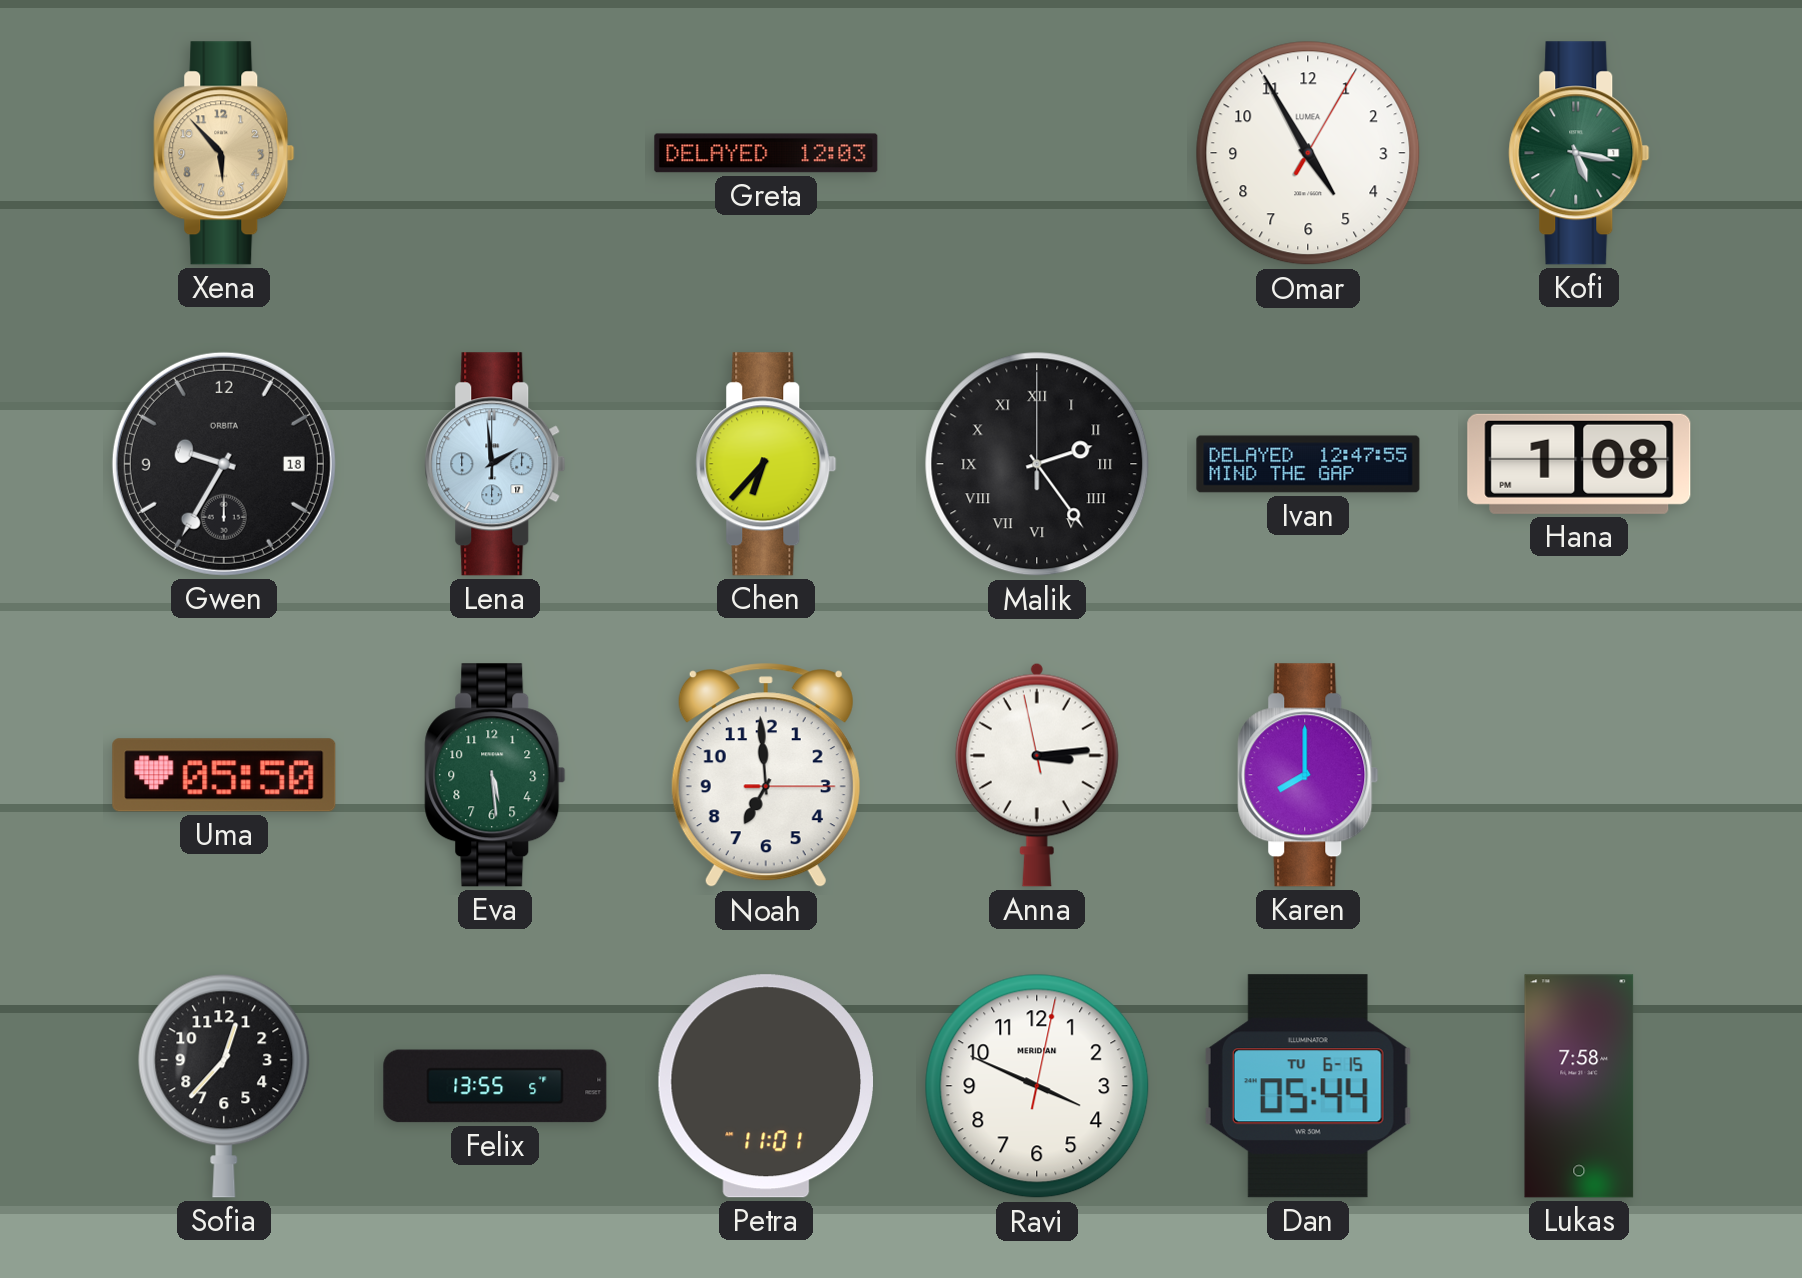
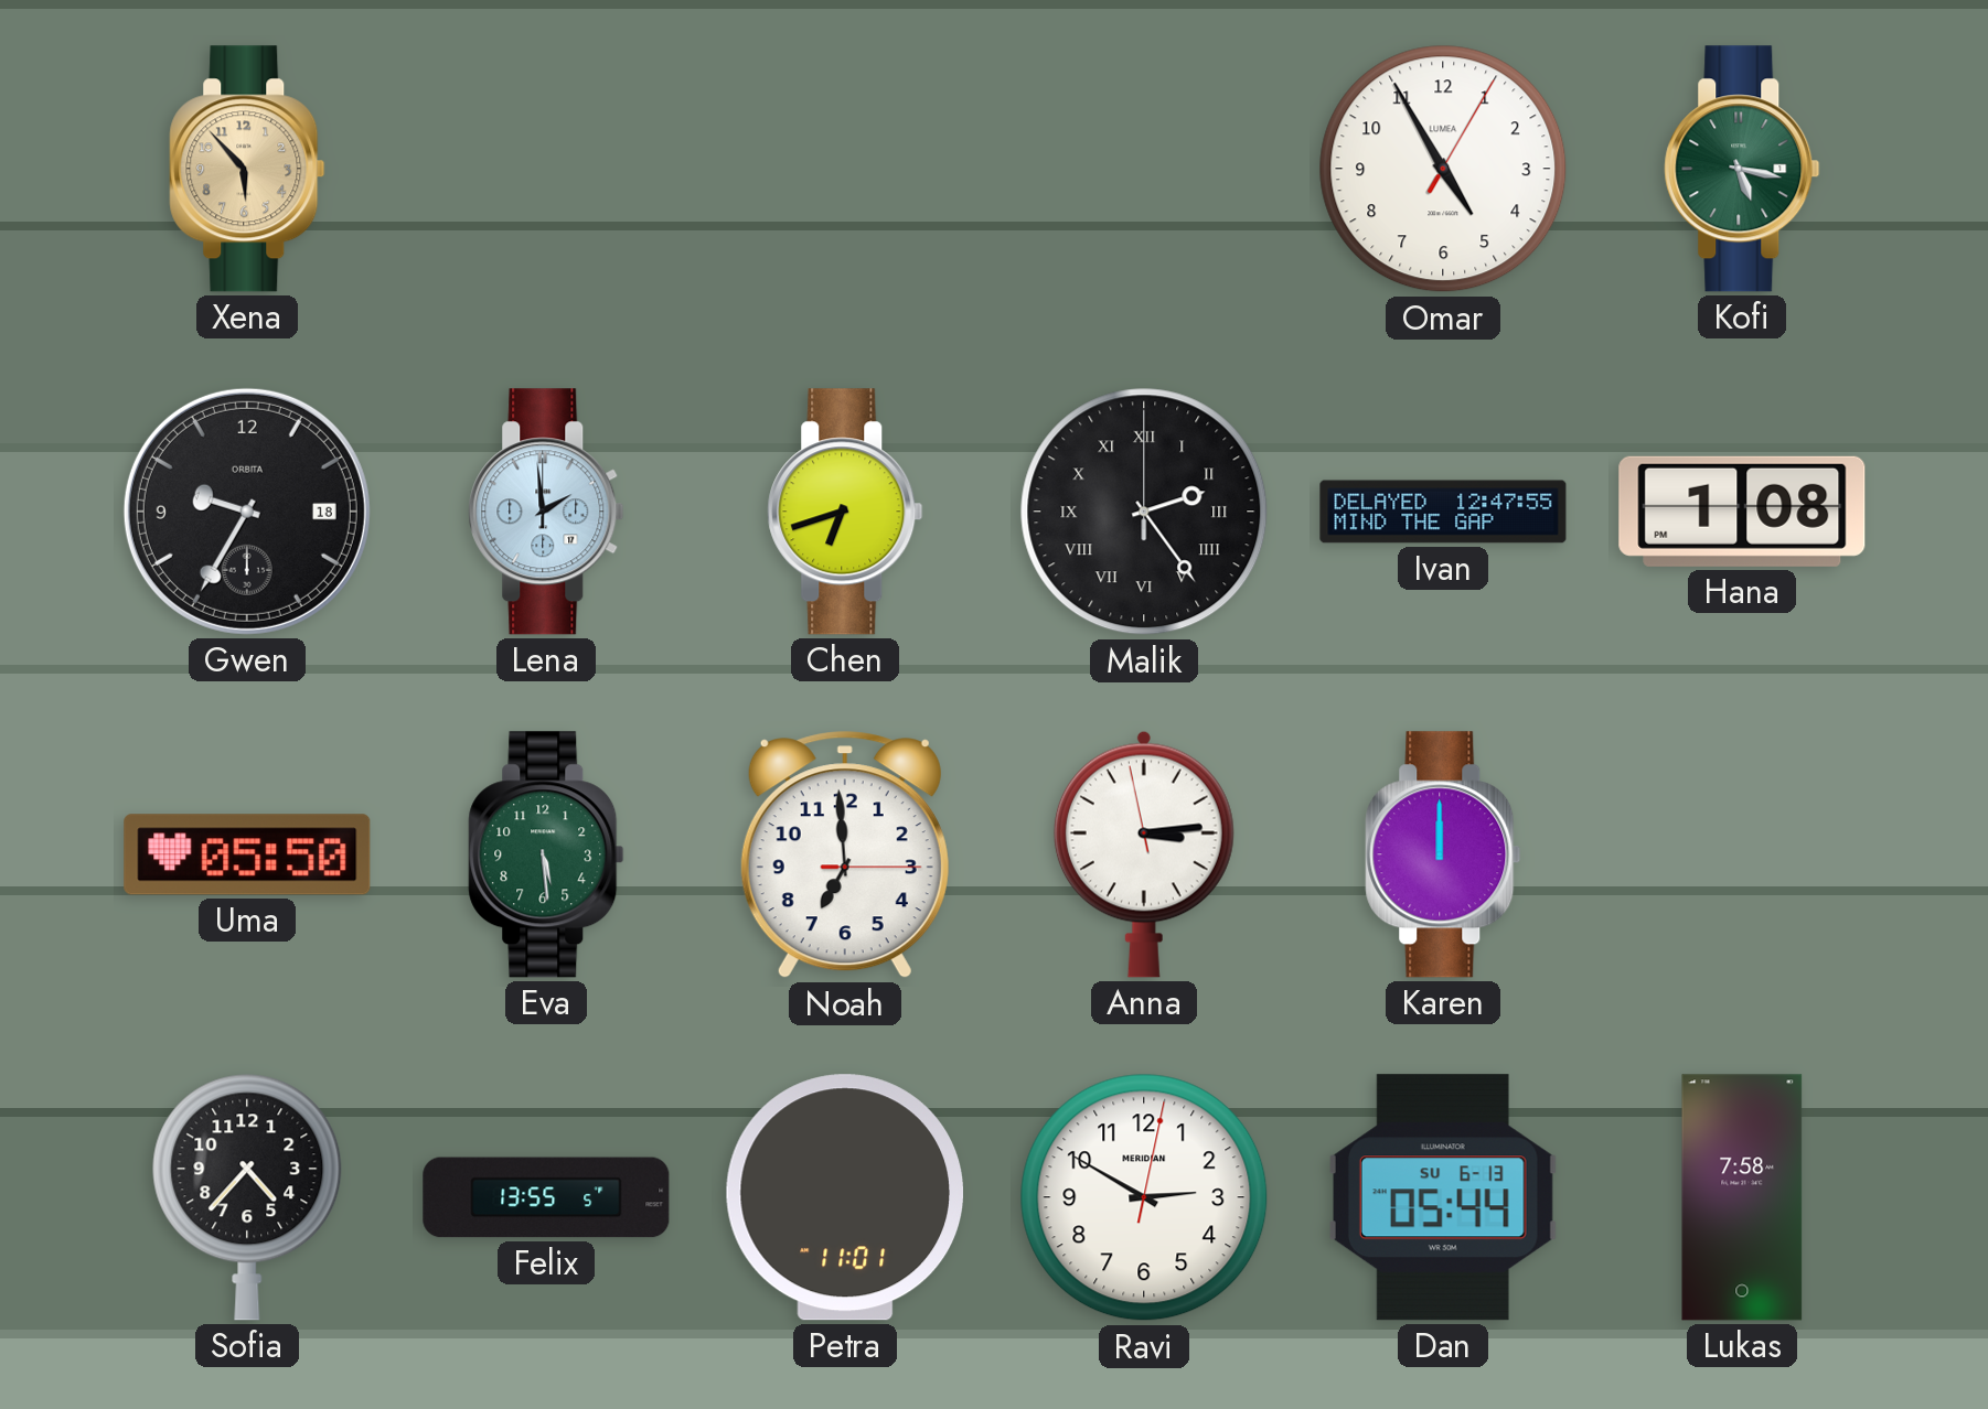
Greta: 12:03 -> none
Chen: 6:37 -> 6:42
Karen: 8:00 -> 12:00
Sofia: 12:37 -> 4:37
Ravi: 3:49 -> 2:50
Dan date: TU 6-15 -> SU 6-13
